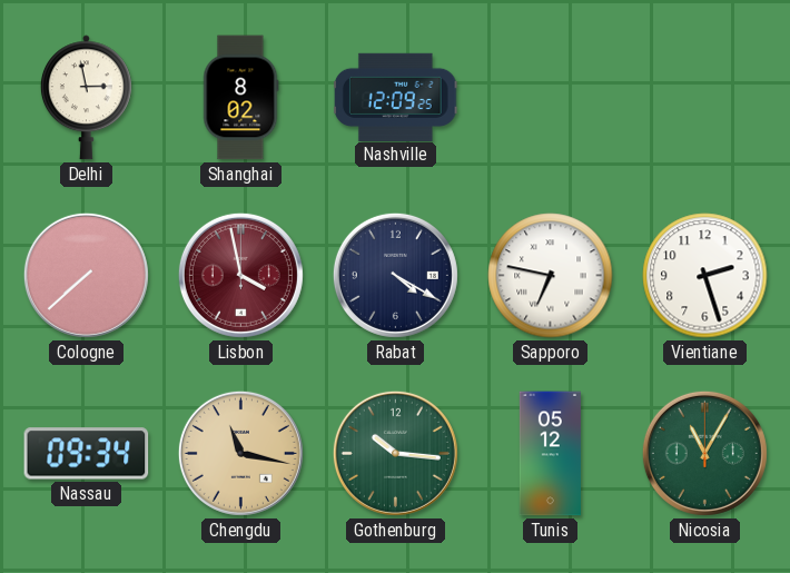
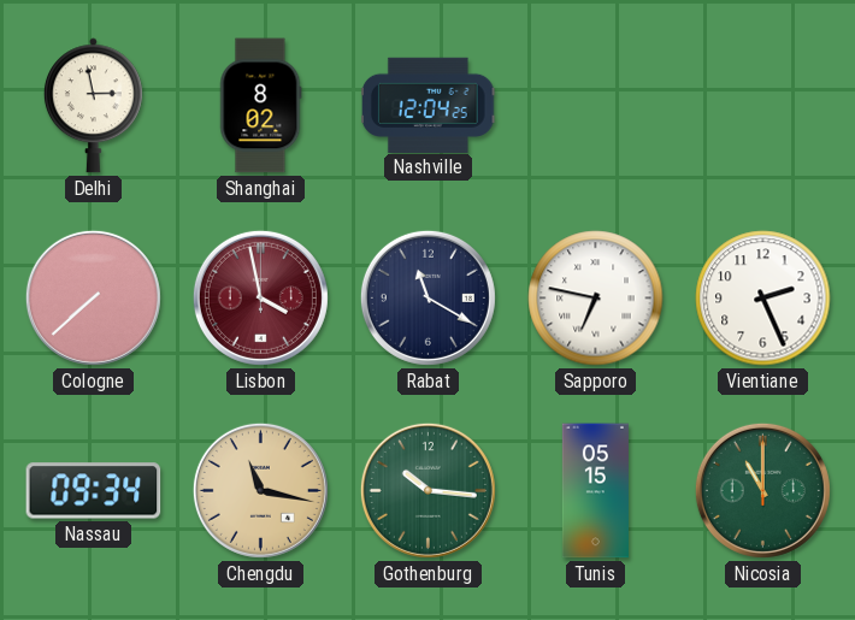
Nashville: 12:09 -> 12:04
Rabat: 4:20 -> 11:20
Vientiane: 2:27 -> 2:26
Tunis: 05:12 -> 05:15
Nicosia: 11:05 -> 11:00
